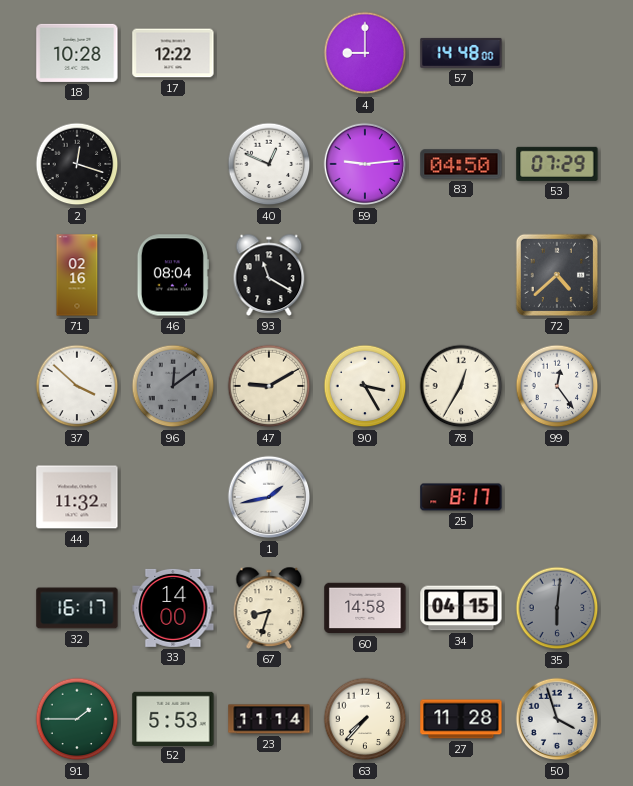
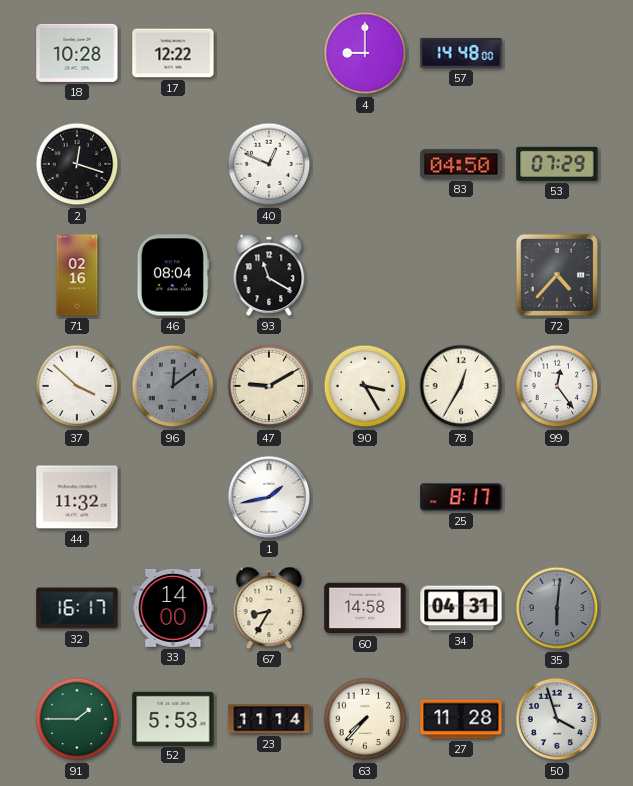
59: 9:14 -> none
72: 4:38 -> 4:37
67: 8:33 -> 8:35
34: 04:15 -> 04:31
